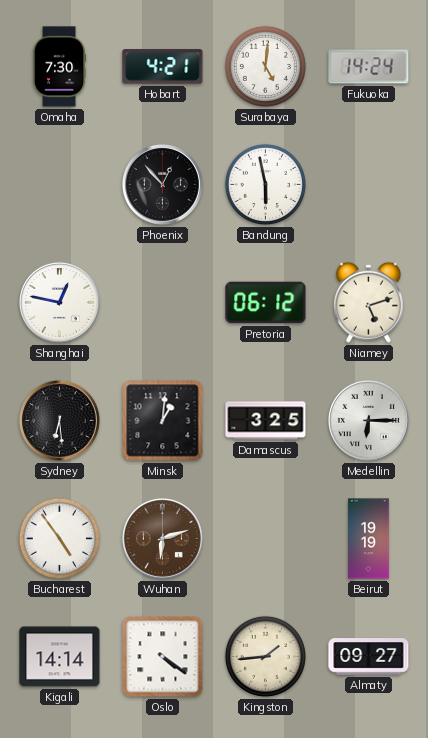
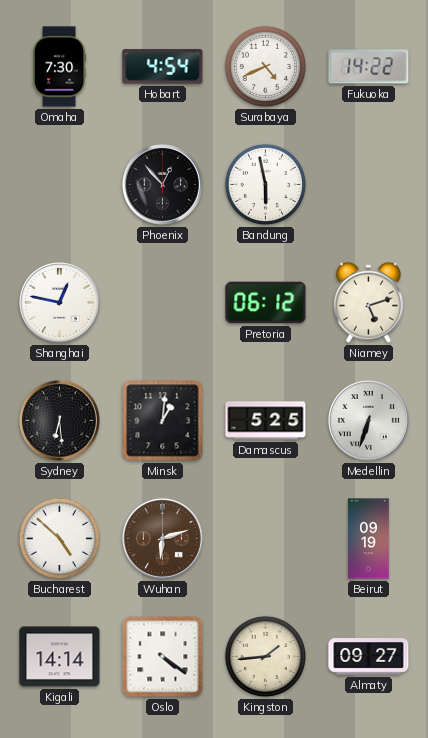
Hobart: 4:21 -> 4:54
Surabaya: 5:01 -> 4:41
Fukuoka: 14:24 -> 14:22
Damascus: 3:25 -> 5:25
Medellin: 6:15 -> 6:33
Bucharest: 4:54 -> 4:52
Beirut: 19:19 -> 09:19
